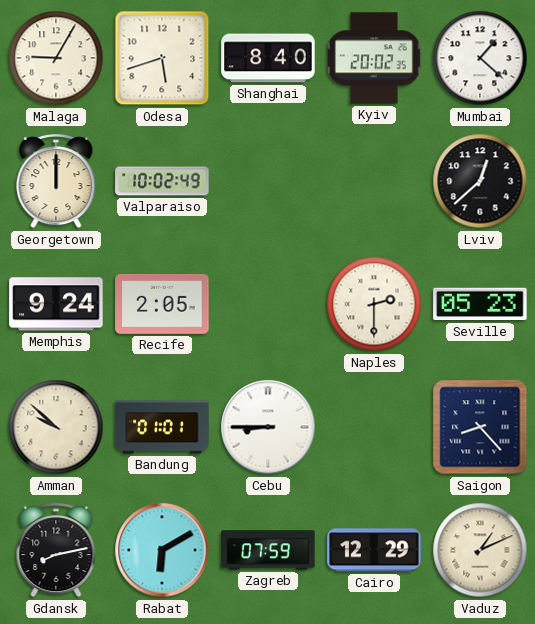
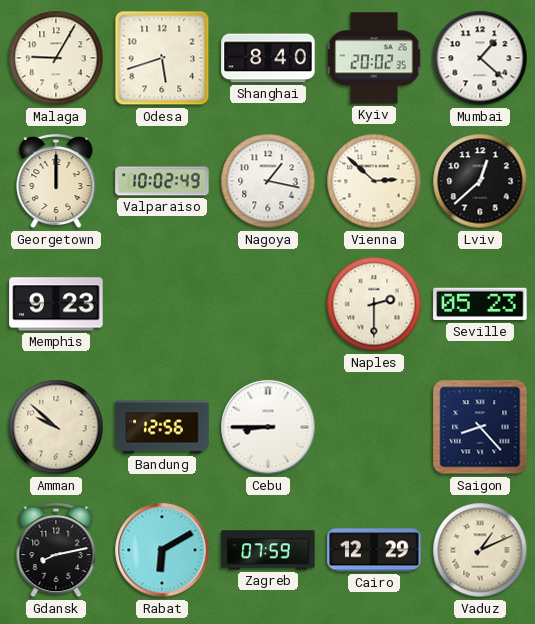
Nagoya: none -> 1:17
Vienna: none -> 2:52
Memphis: 9:24 -> 9:23
Recife: 2:05 -> none
Bandung: 01:01 -> 12:56
